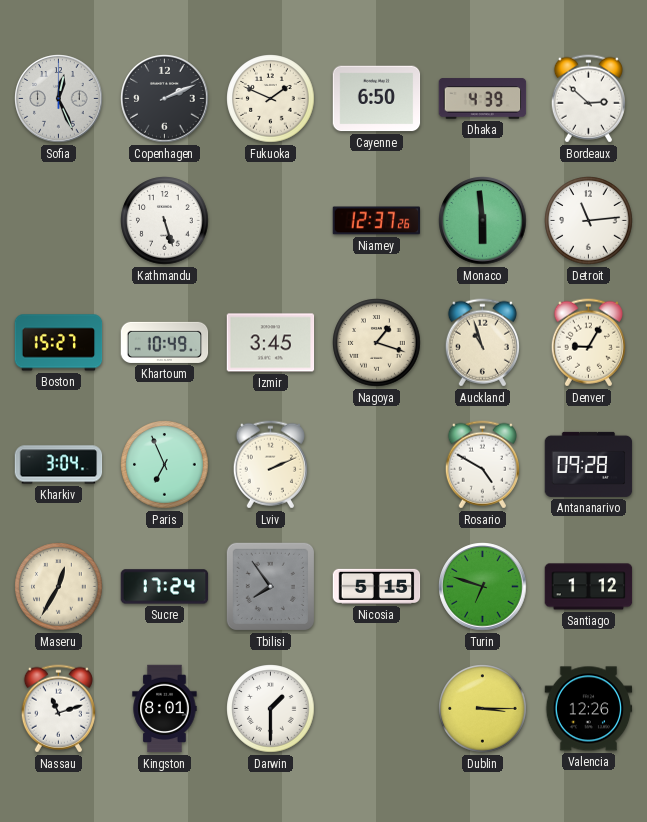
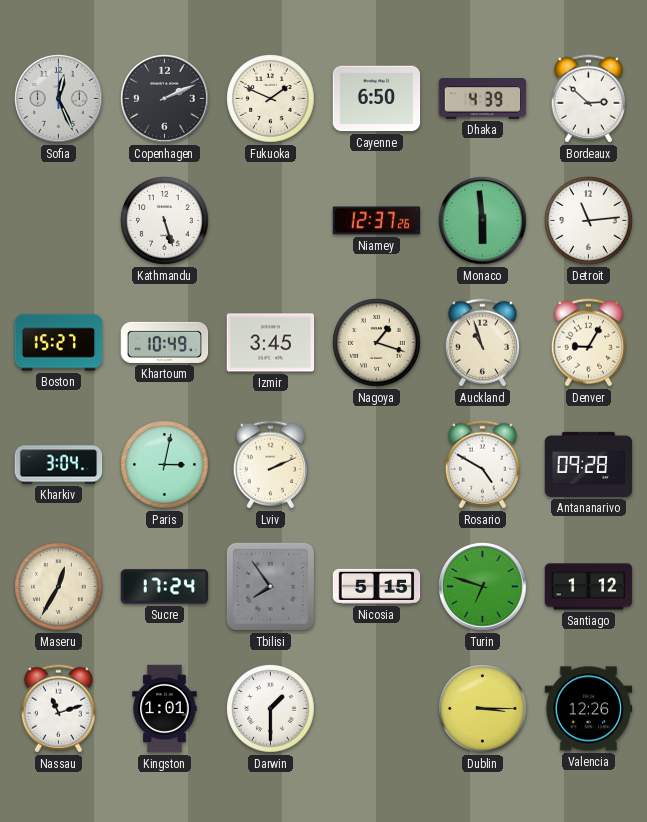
Paris: 6:56 -> 3:02
Kingston: 8:01 -> 1:01
